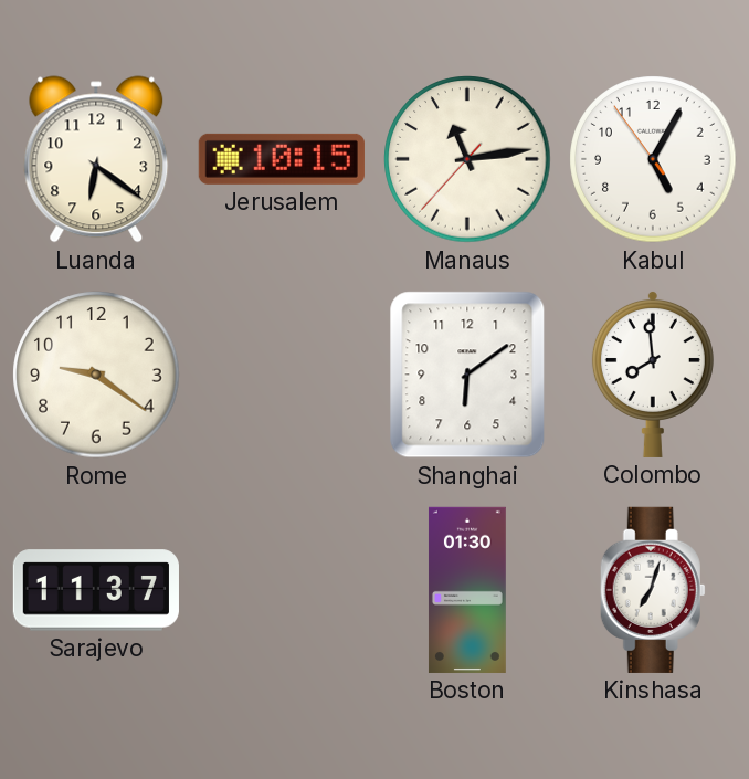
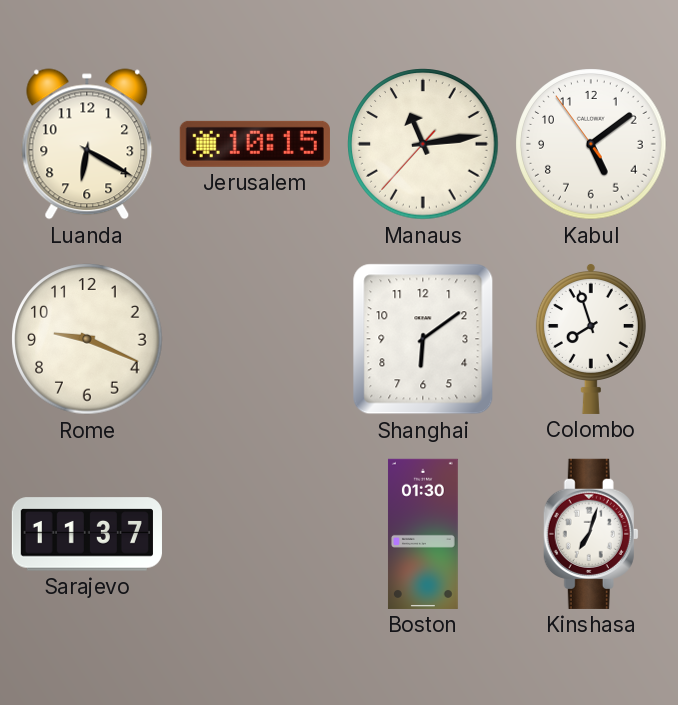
Luanda: 6:21 -> 6:20
Kabul: 5:04 -> 5:08
Rome: 9:21 -> 9:19
Colombo: 7:59 -> 7:57
